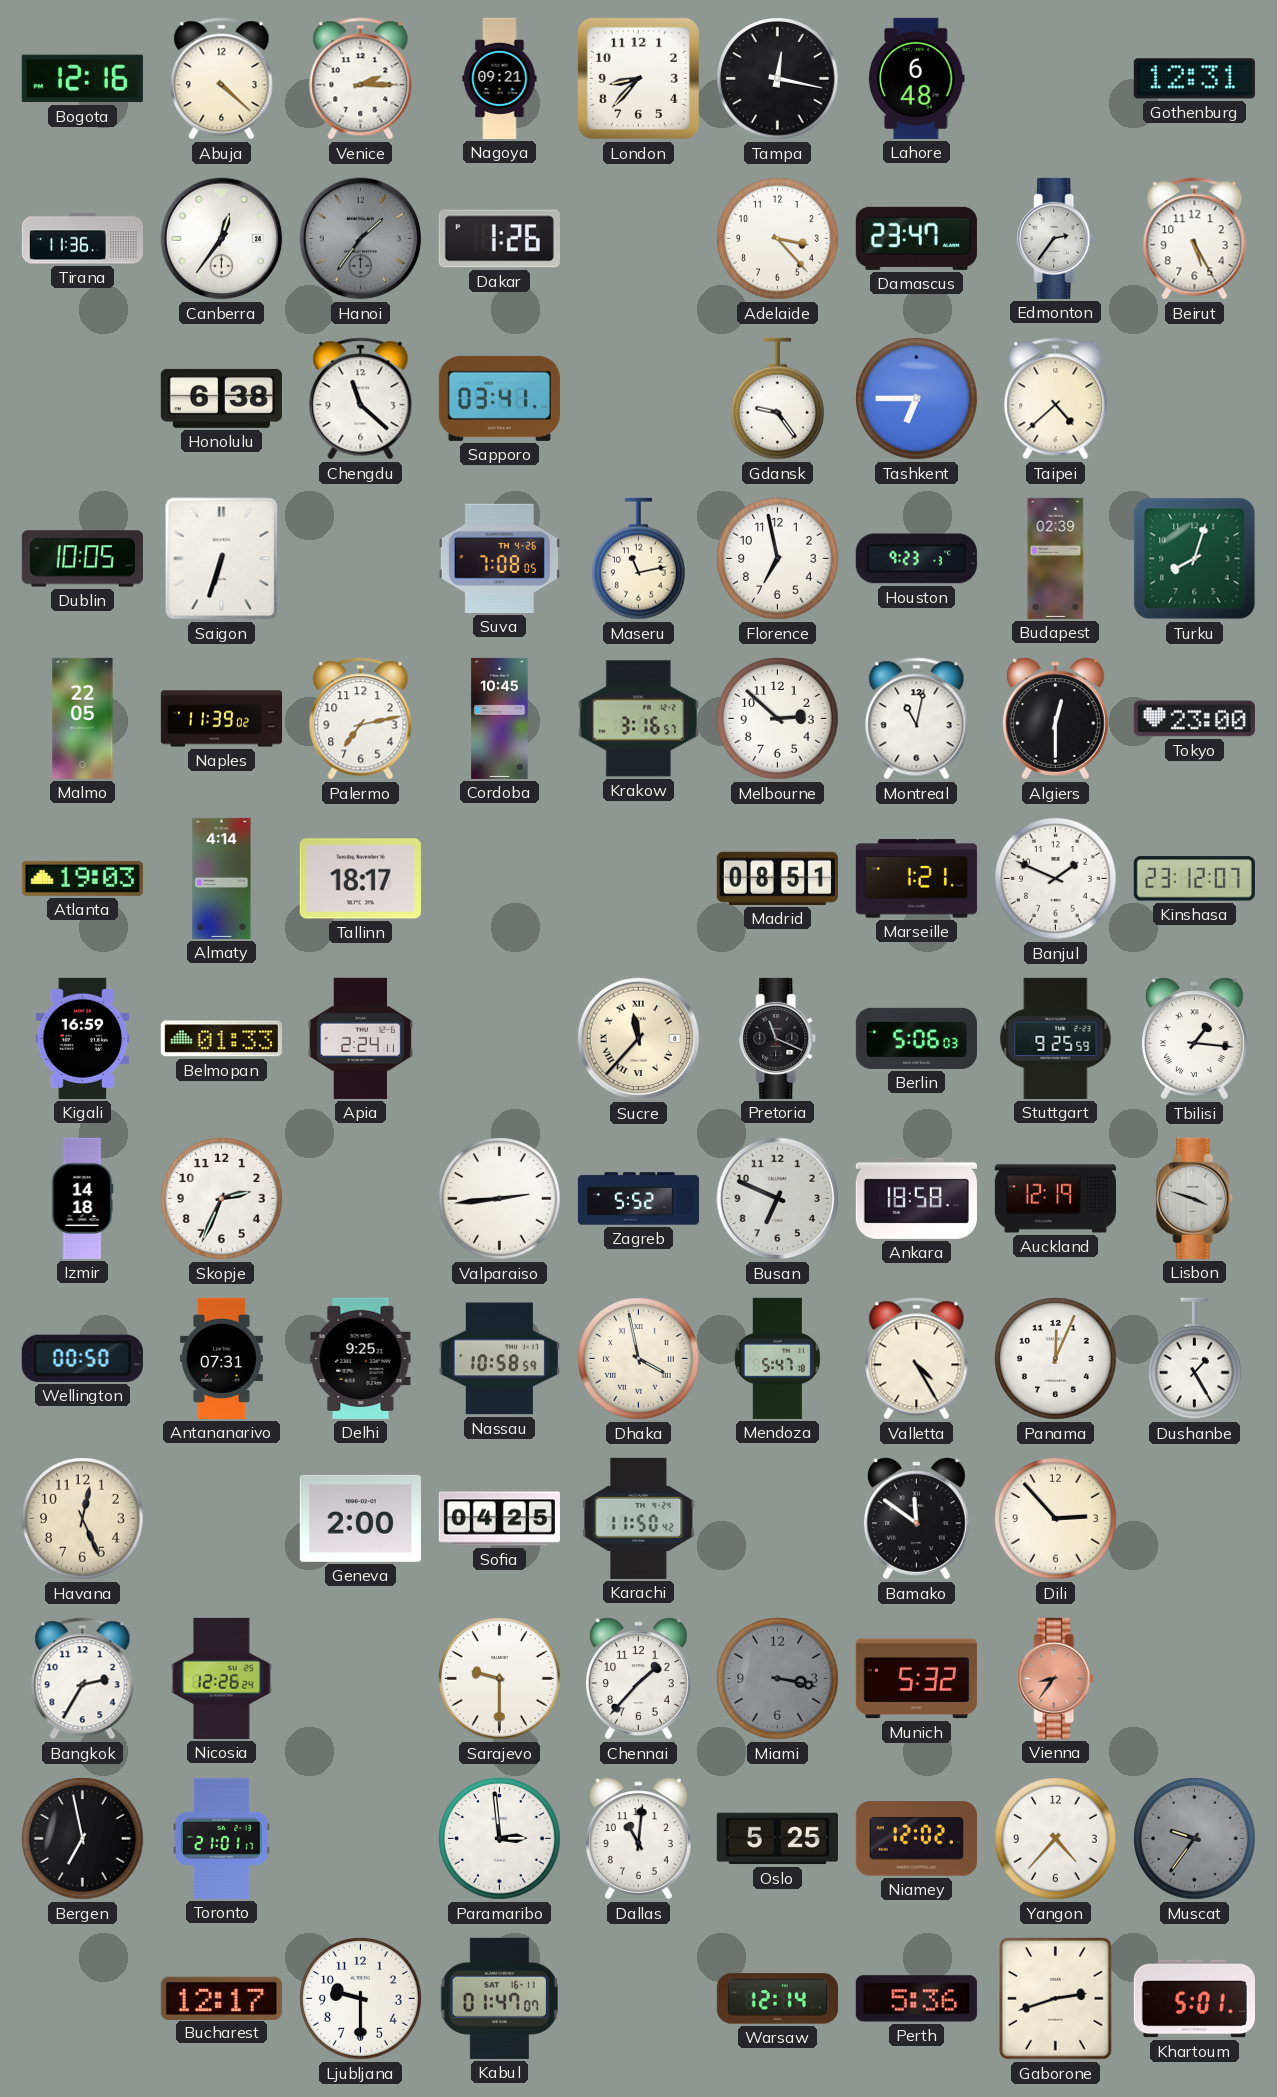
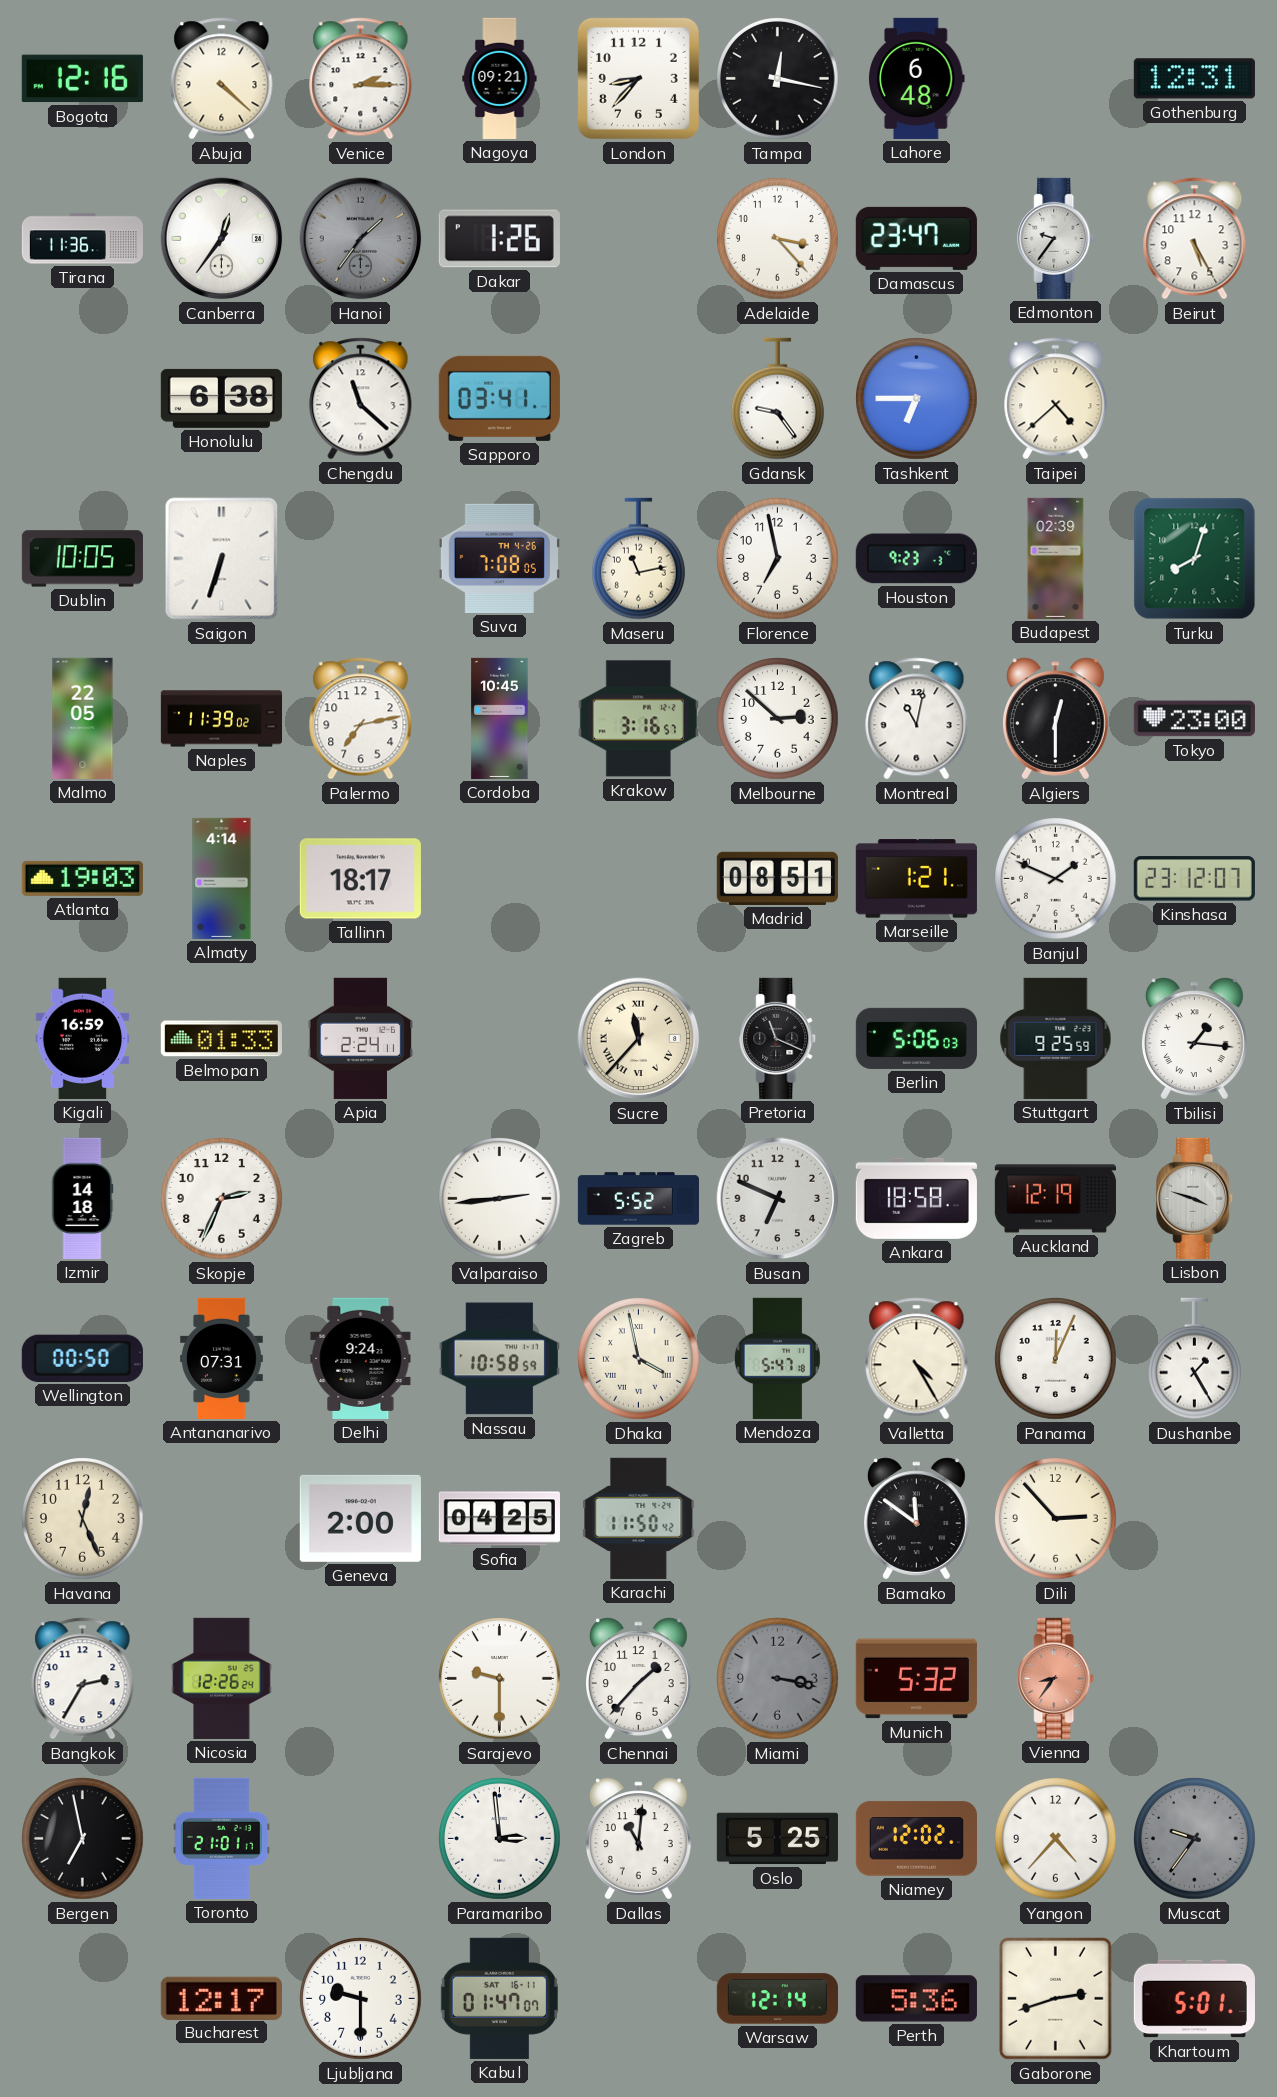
Edmonton: 2:36 -> 9:36
Delhi: 9:25 -> 9:24
